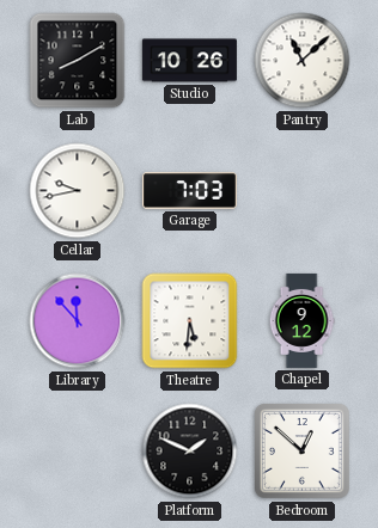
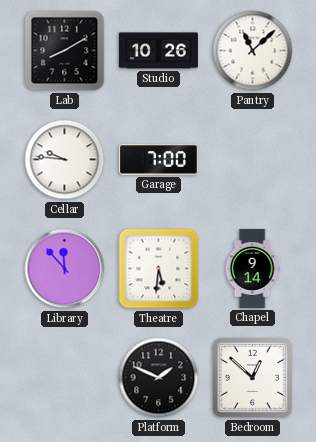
Cellar: 9:43 -> 9:46
Garage: 7:03 -> 7:00
Chapel: 9:12 -> 9:14
